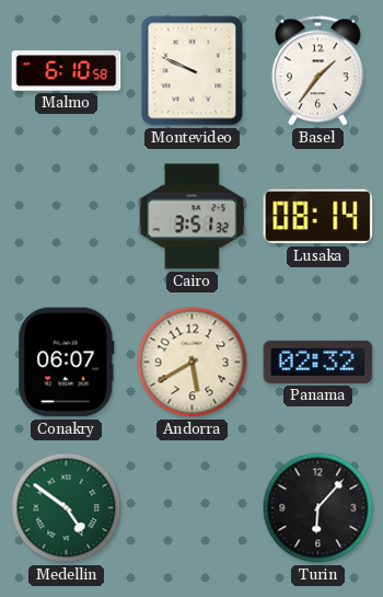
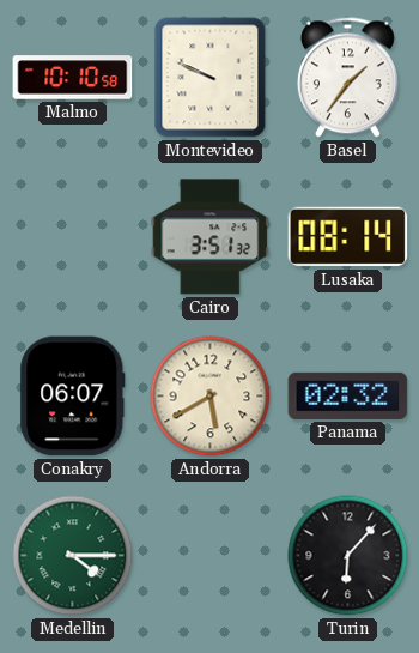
Malmo: 6:10 -> 10:10
Medellin: 4:51 -> 4:15
